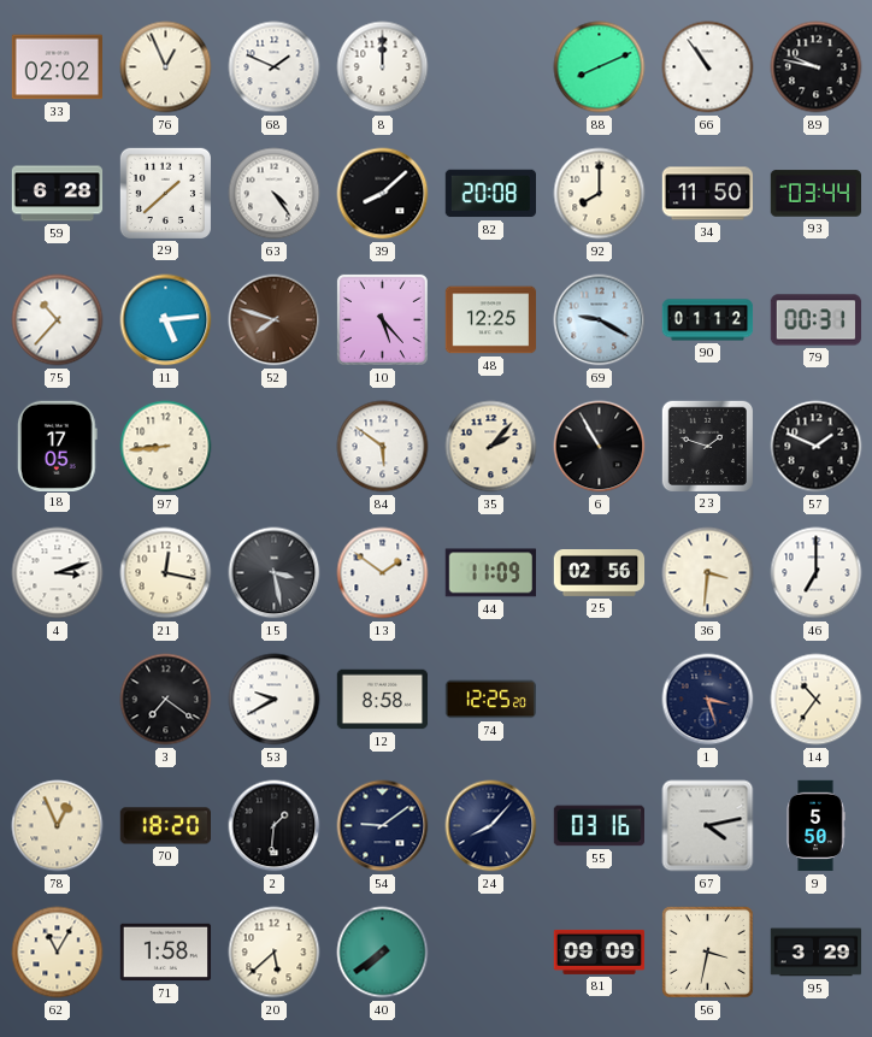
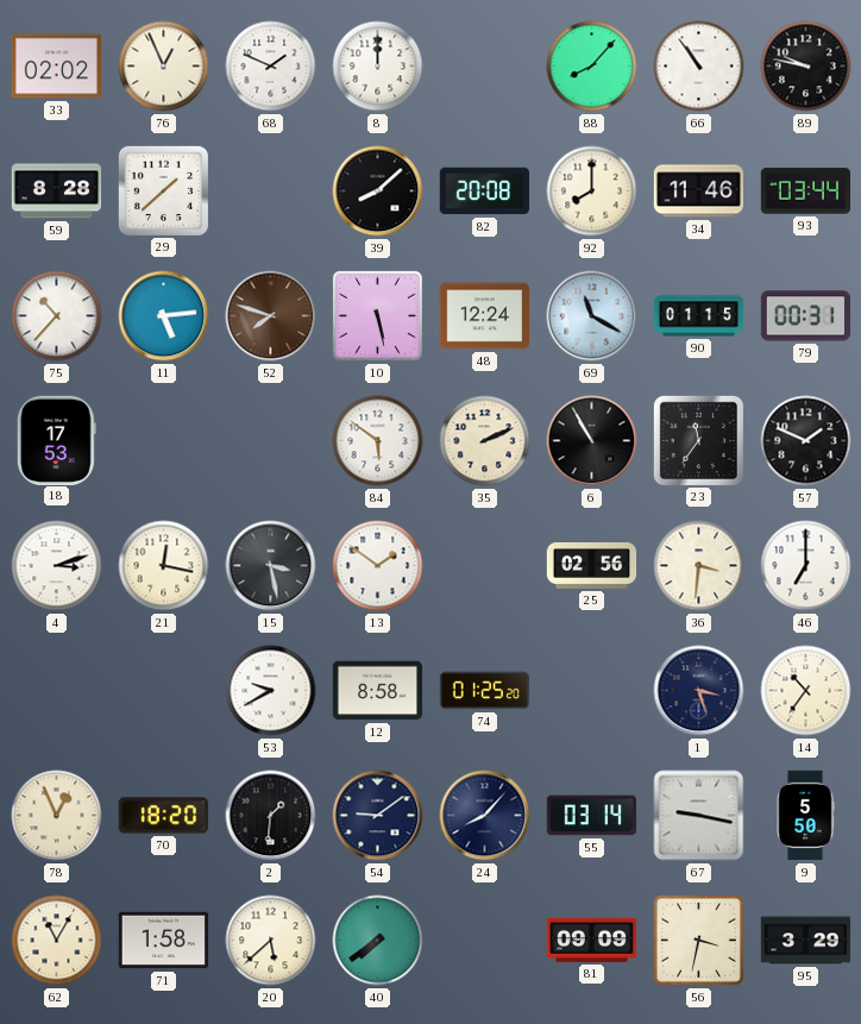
88: 8:11 -> 8:07
59: 6:28 -> 8:28
63: 4:24 -> none
34: 11:50 -> 11:46
10: 5:23 -> 5:28
48: 12:25 -> 12:24
69: 9:20 -> 11:20
90: 01:12 -> 01:15
18: 17:05 -> 17:53
97: 8:44 -> none
35: 2:07 -> 2:11
23: 1:48 -> 11:36
44: 11:09 -> none
3: 7:21 -> none
74: 12:25 -> 01:25
55: 03:16 -> 03:14
67: 4:13 -> 9:17
